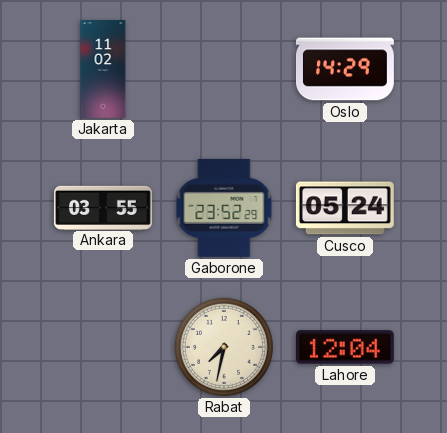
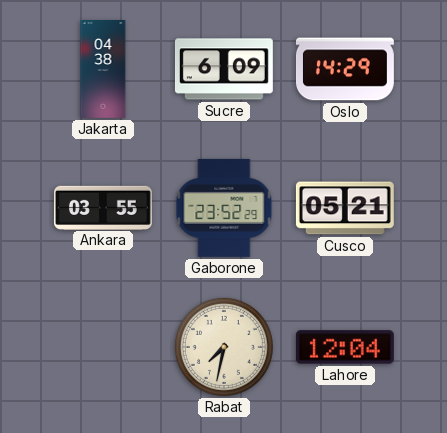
Jakarta: 11:02 -> 04:38
Sucre: none -> 6:09
Cusco: 05:24 -> 05:21
